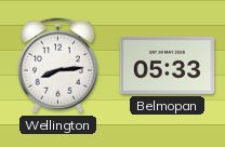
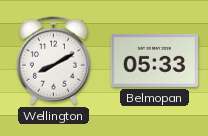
Wellington: 8:14 -> 8:10
